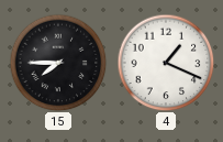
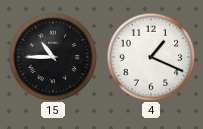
15: 7:45 -> 10:45
